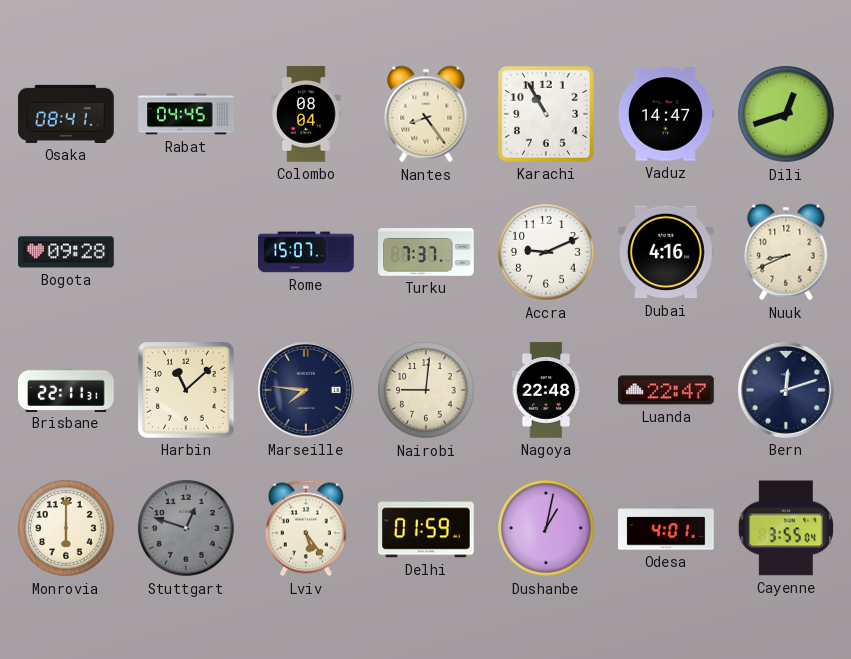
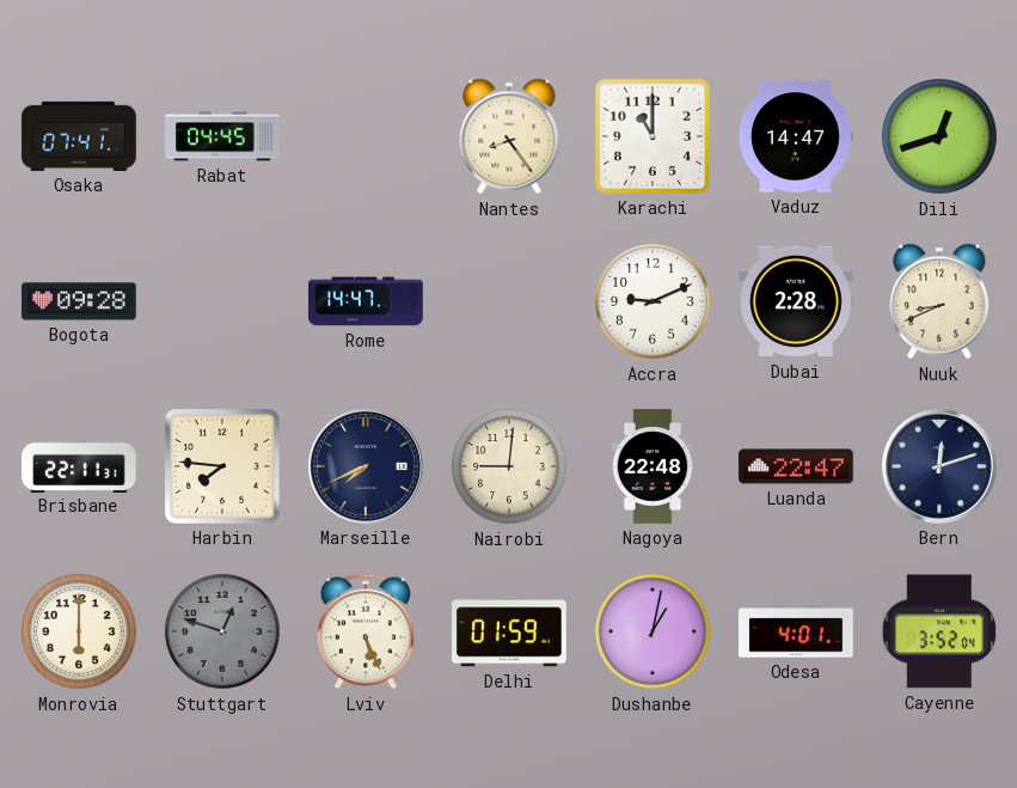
Osaka: 08:41 -> 07:41
Colombo: 08:04 -> none
Karachi: 10:55 -> 11:00
Rome: 15:07 -> 14:47
Turku: 7:37 -> none
Dubai: 4:16 -> 2:28
Harbin: 11:08 -> 7:46
Marseille: 7:46 -> 7:41
Lviv: 5:24 -> 5:26
Cayenne: 3:55 -> 3:52
